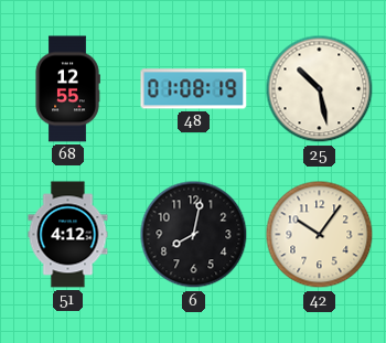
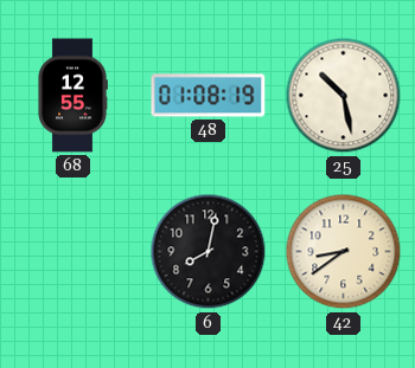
51: 4:12 -> none
42: 10:06 -> 8:39
